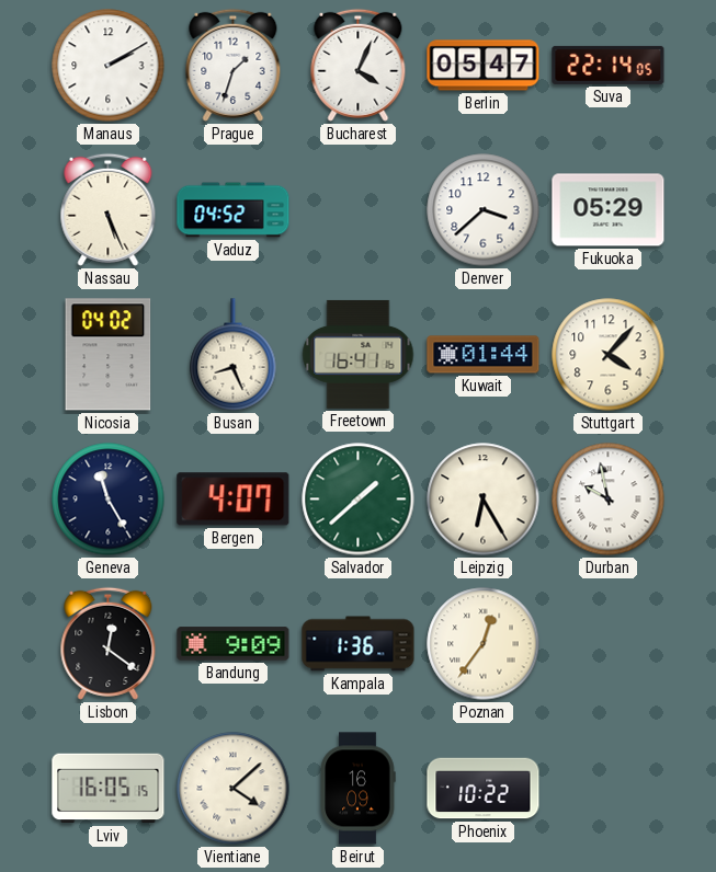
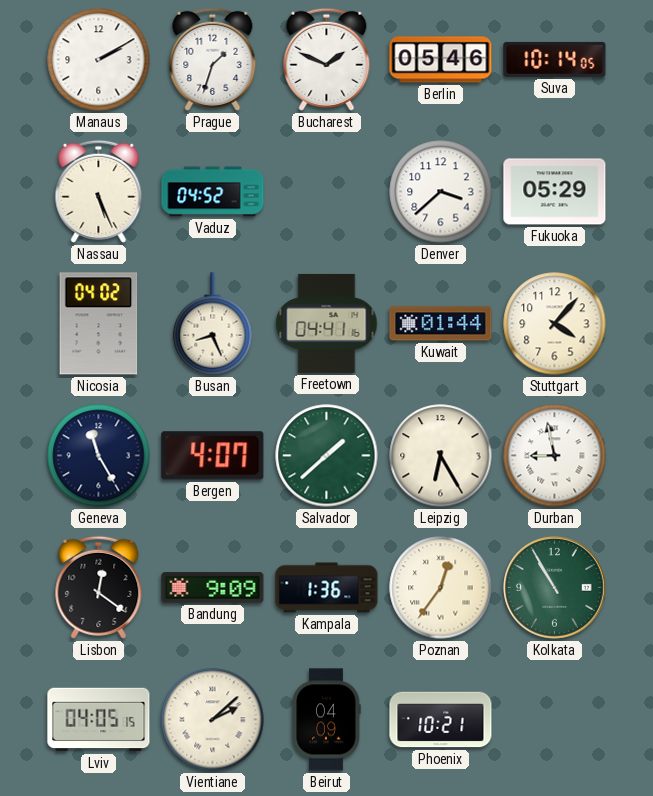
Bucharest: 4:04 -> 1:49
Berlin: 05:47 -> 05:46
Suva: 22:14 -> 10:14
Freetown: 16:41 -> 04:41
Durban: 9:58 -> 8:58
Kolkata: none -> 10:55
Lviv: 16:05 -> 04:05
Vientiane: 4:08 -> 2:08
Beirut: 16:09 -> 04:09
Phoenix: 10:22 -> 10:21
